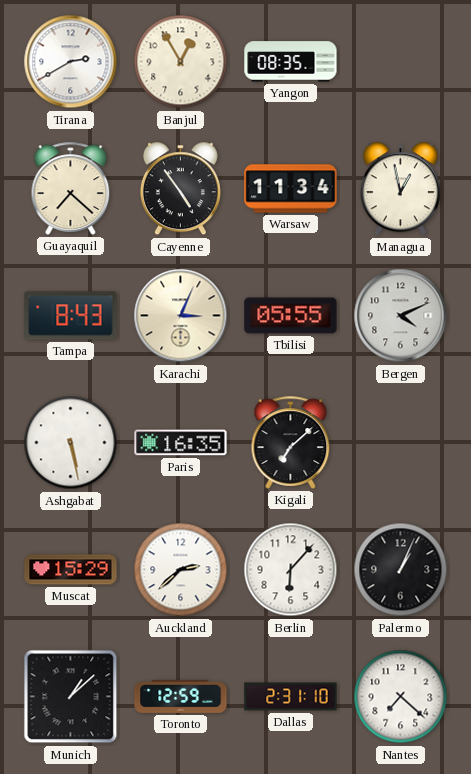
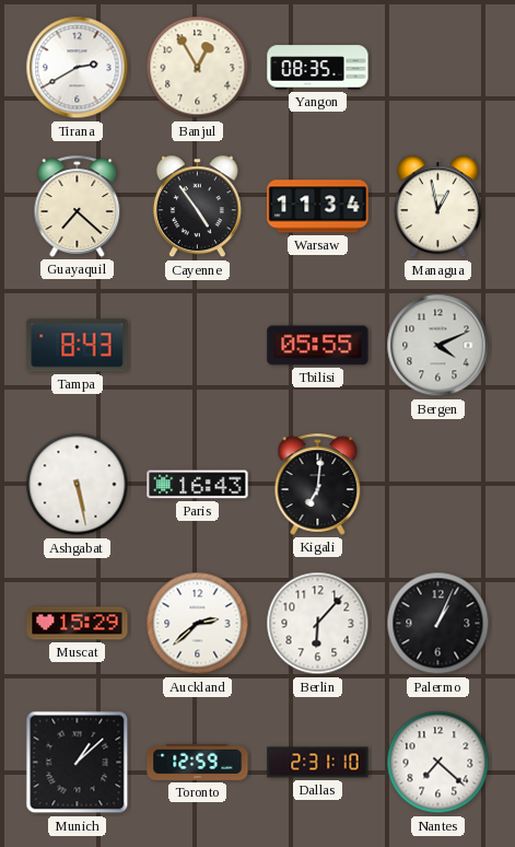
Karachi: 3:04 -> none
Paris: 16:35 -> 16:43
Kigali: 7:08 -> 7:01
